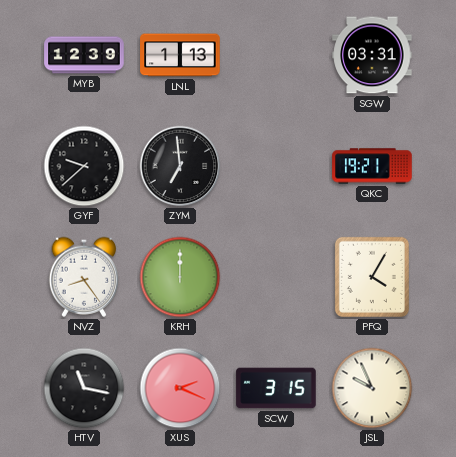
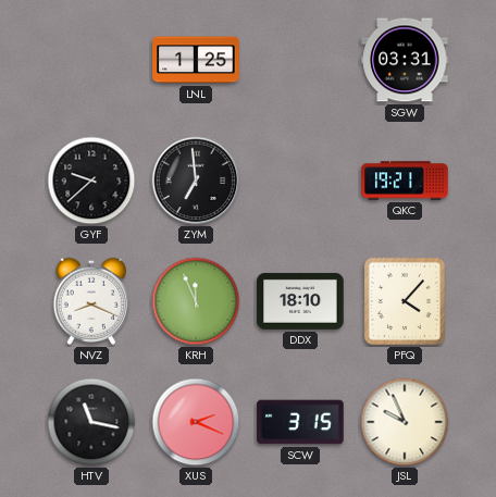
MYB: 12:39 -> none
LNL: 1:13 -> 1:25
NVZ: 8:24 -> 8:19
KRH: 12:00 -> 11:56
DDX: none -> 18:10
PFQ: 4:05 -> 4:07
